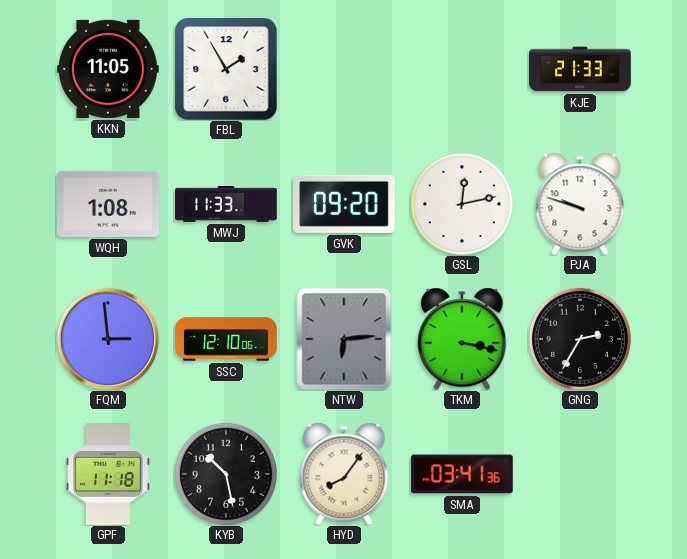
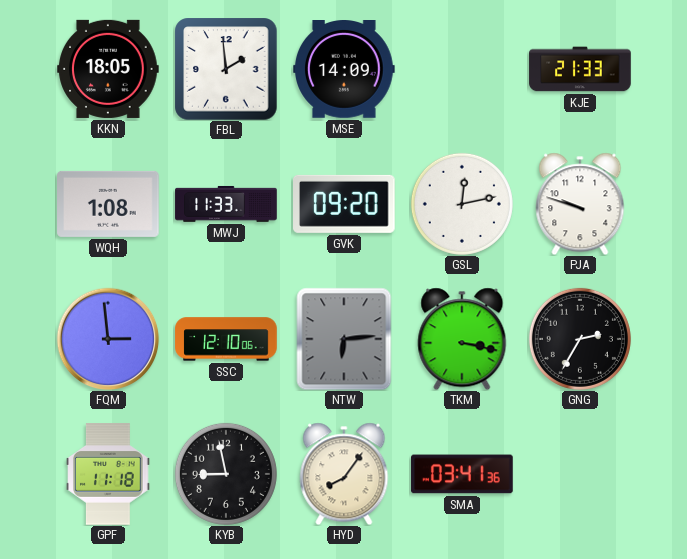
KKN: 11:05 -> 18:05
FBL: 1:55 -> 1:59
MSE: none -> 14:09
KYB: 10:28 -> 8:58
